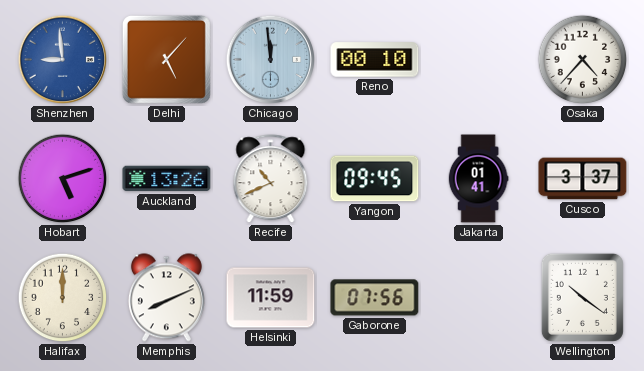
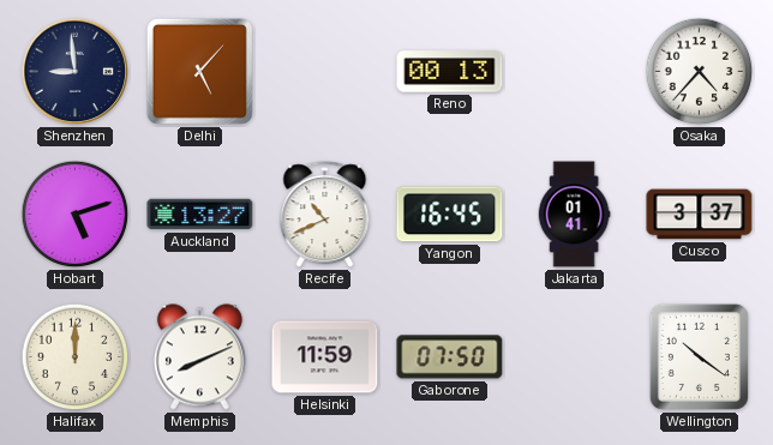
Shenzhen dial: blue -> navy
Chicago: 11:59 -> none
Reno: 00:10 -> 00:13
Auckland: 13:26 -> 13:27
Yangon: 09:45 -> 16:45
Gaborone: 07:56 -> 07:50
